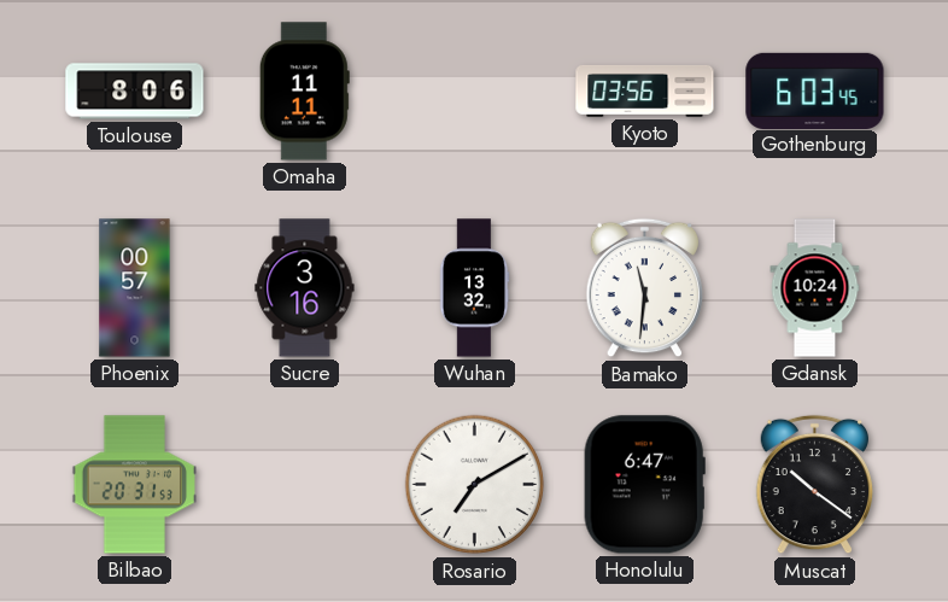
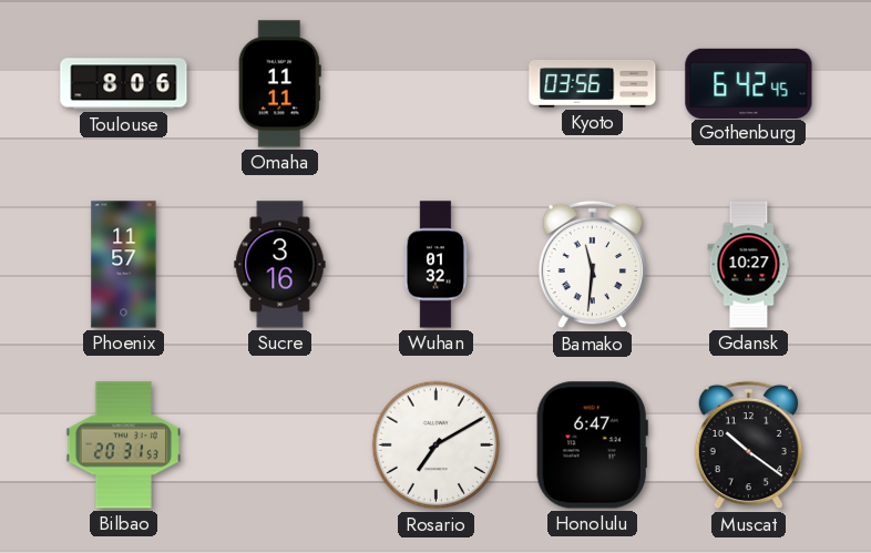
Gothenburg: 6:03 -> 6:42
Phoenix: 00:57 -> 11:57
Wuhan: 13:32 -> 01:32
Gdansk: 10:24 -> 10:27
